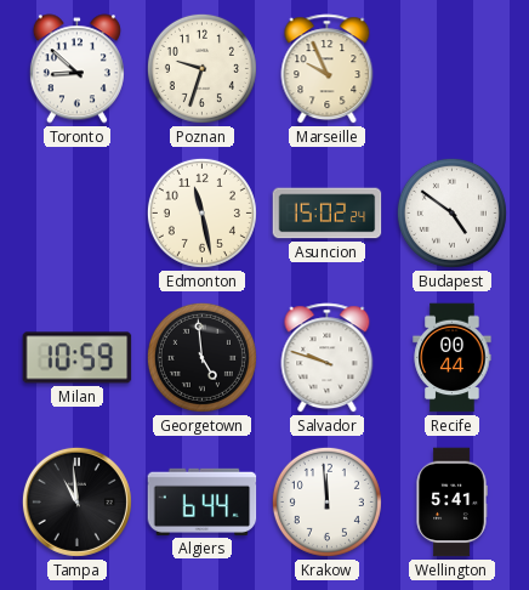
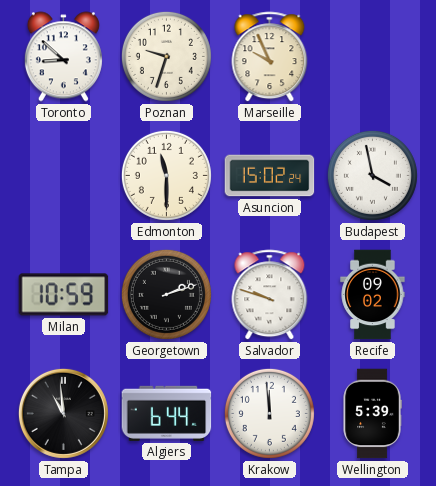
Edmonton: 11:28 -> 11:30
Budapest: 4:51 -> 3:58
Georgetown: 4:59 -> 2:12
Recife: 00:44 -> 09:02
Wellington: 5:41 -> 5:39
